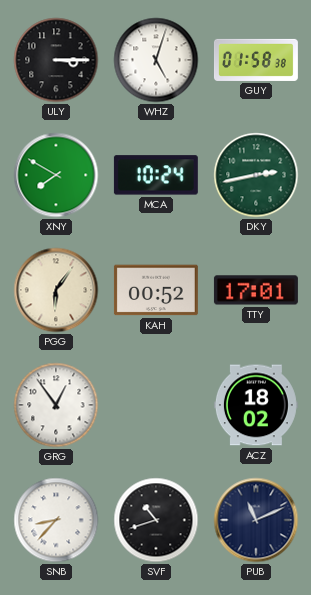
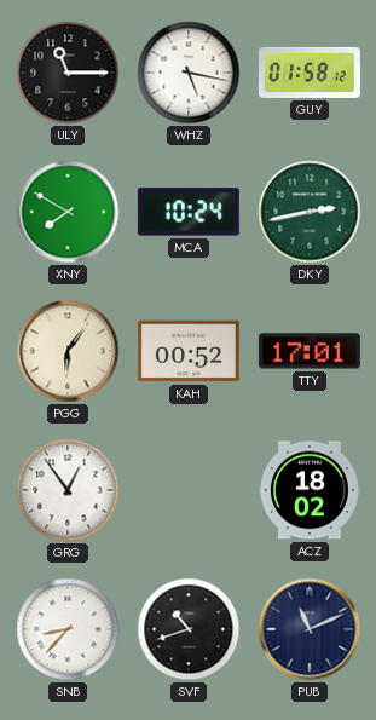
ULY: 3:15 -> 11:15
WHZ: 5:03 -> 5:17
GUY: 01:58:38 -> 01:58:12
